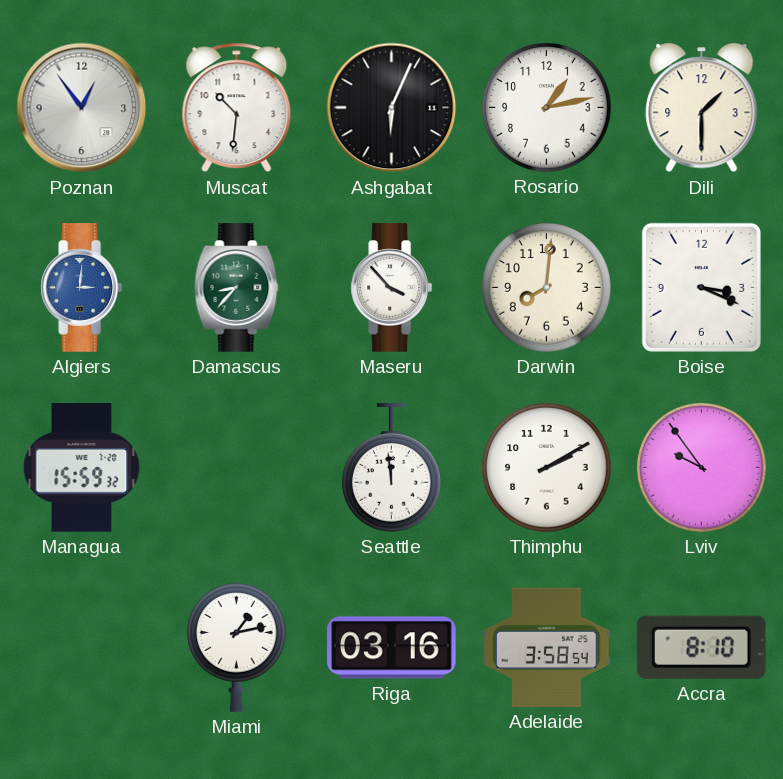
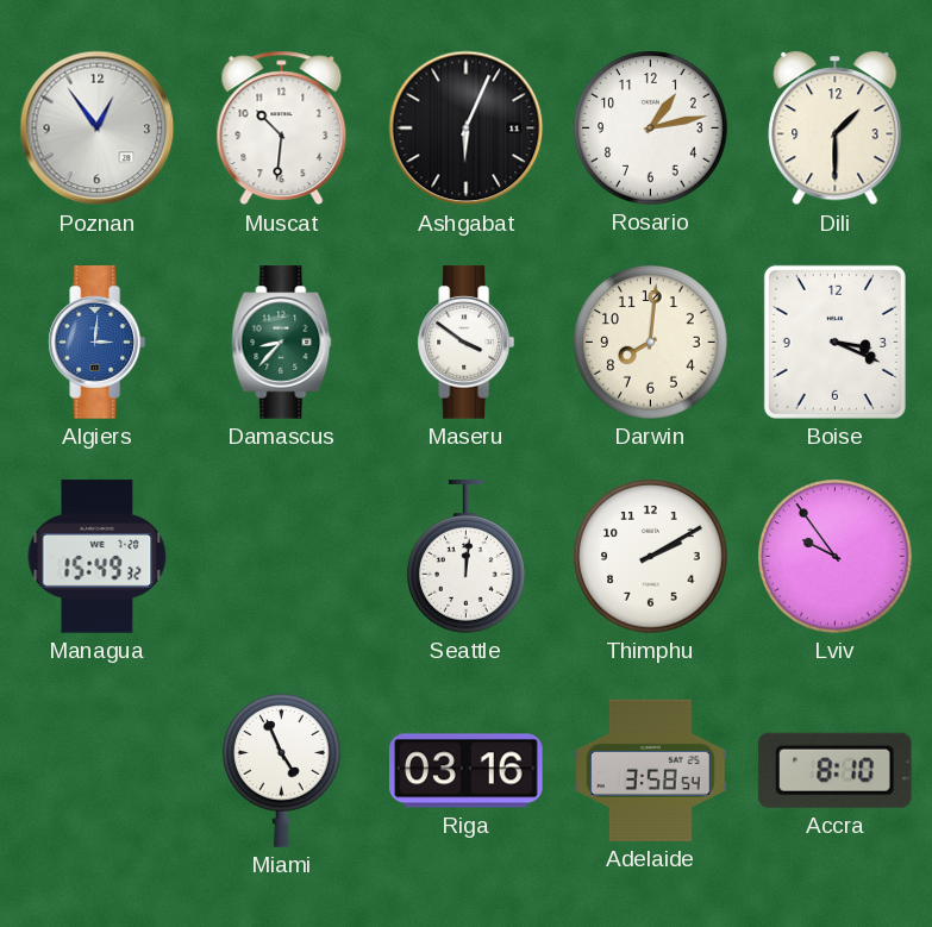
Maseru: 3:53 -> 3:51
Managua: 15:59 -> 15:49
Seattle: 11:59 -> 12:01
Miami: 1:13 -> 4:56
